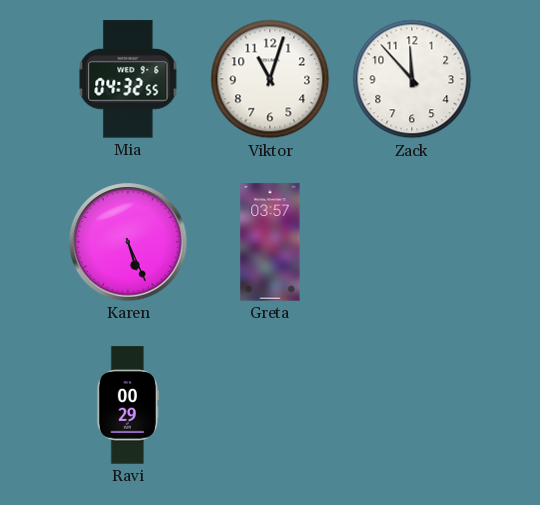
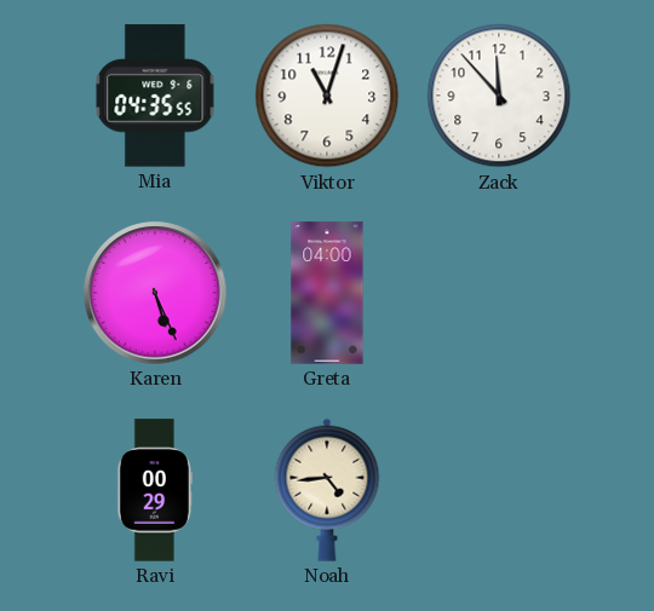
Mia: 04:32 -> 04:35
Greta: 03:57 -> 04:00
Noah: none -> 4:44
